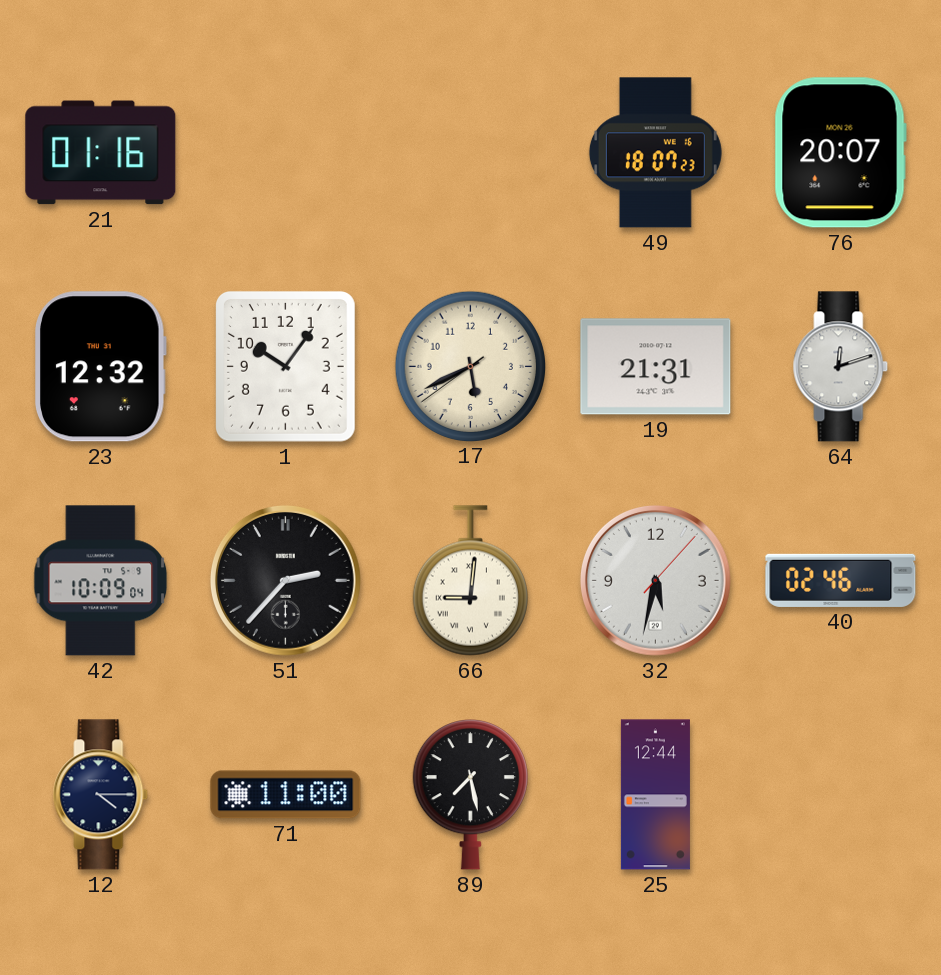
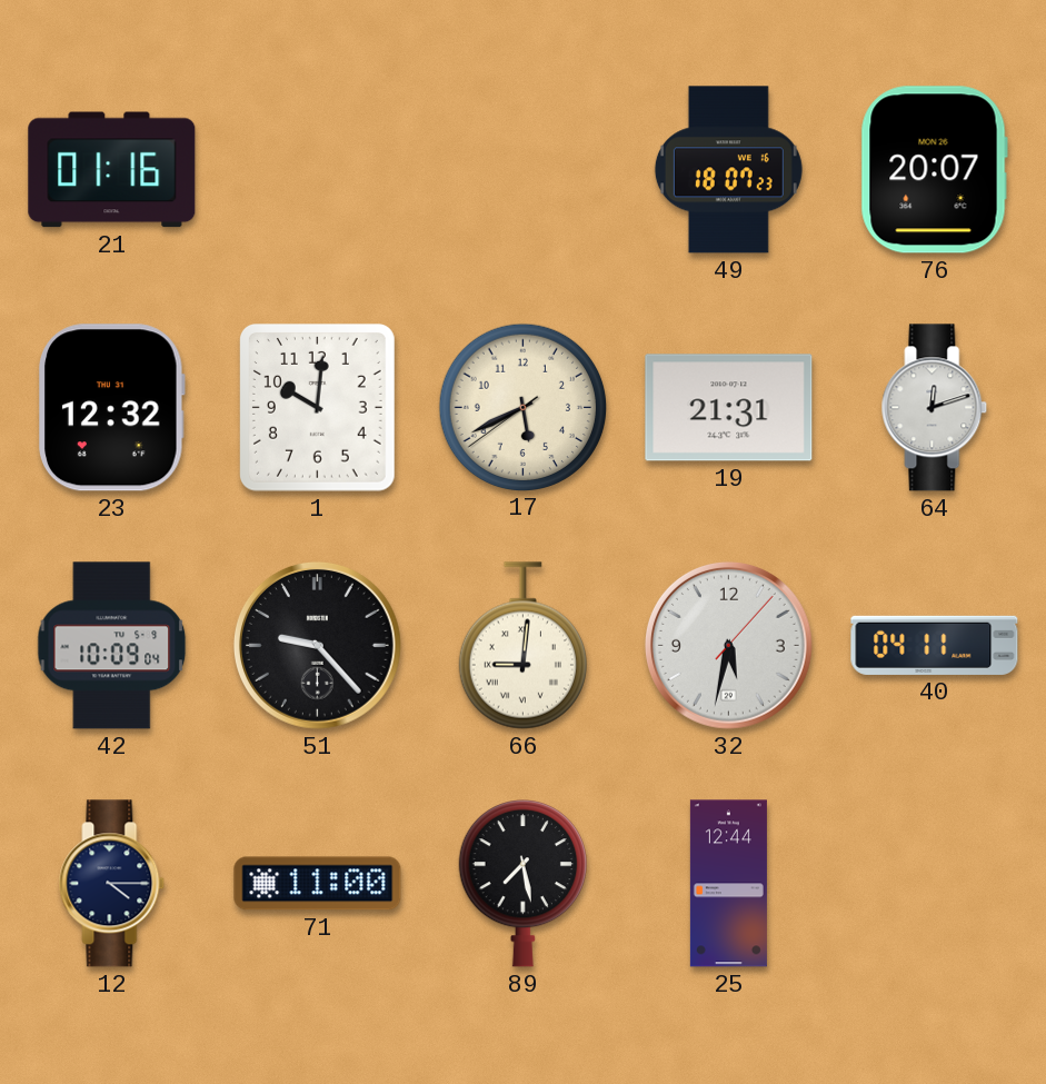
1: 10:06 -> 10:01
51: 2:37 -> 9:23
40: 02:46 -> 04:11
